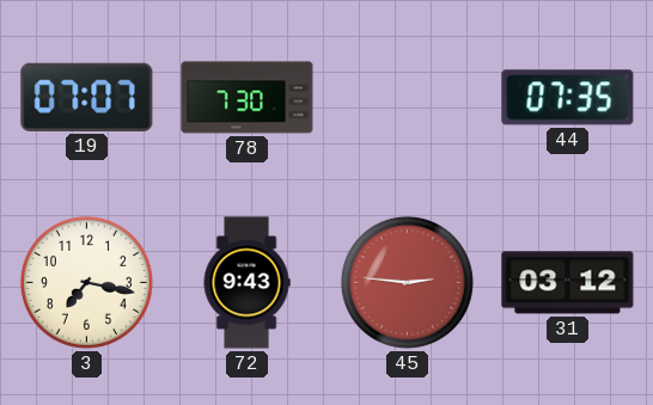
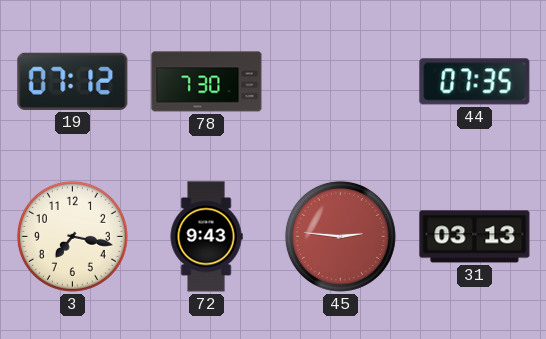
19: 07:07 -> 07:12
31: 03:12 -> 03:13
